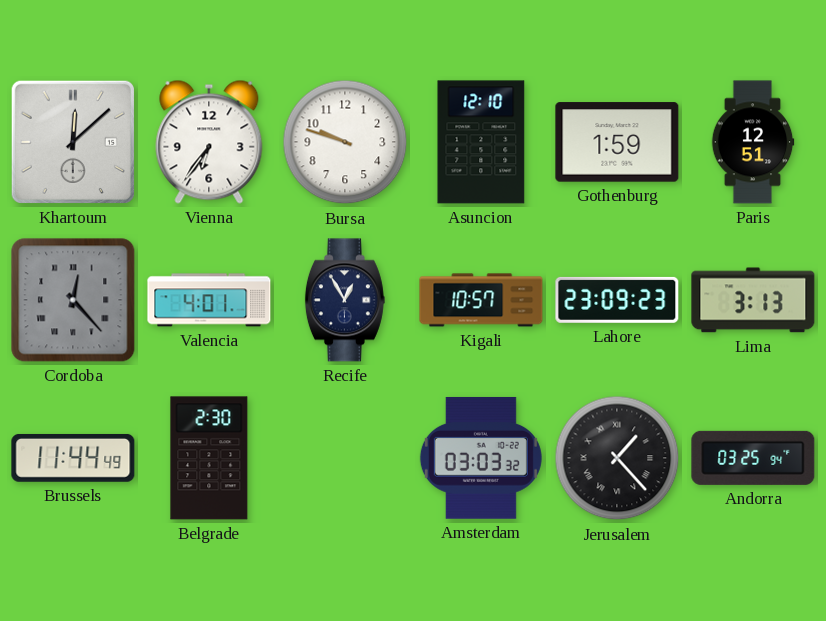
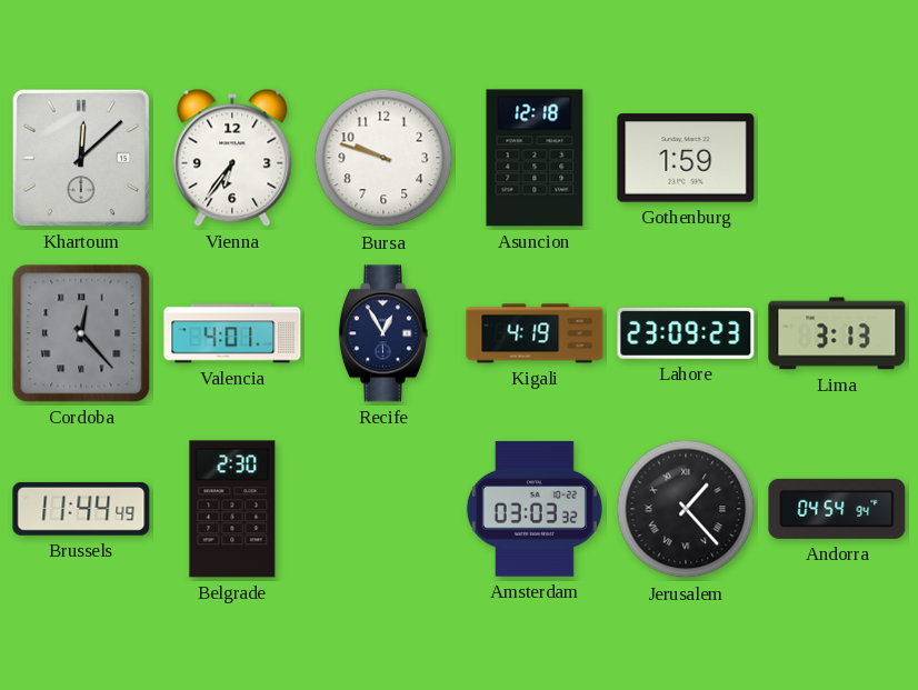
Asuncion: 12:10 -> 12:18
Paris: 12:51 -> none
Kigali: 10:57 -> 4:19
Andorra: 03:25 -> 04:54
